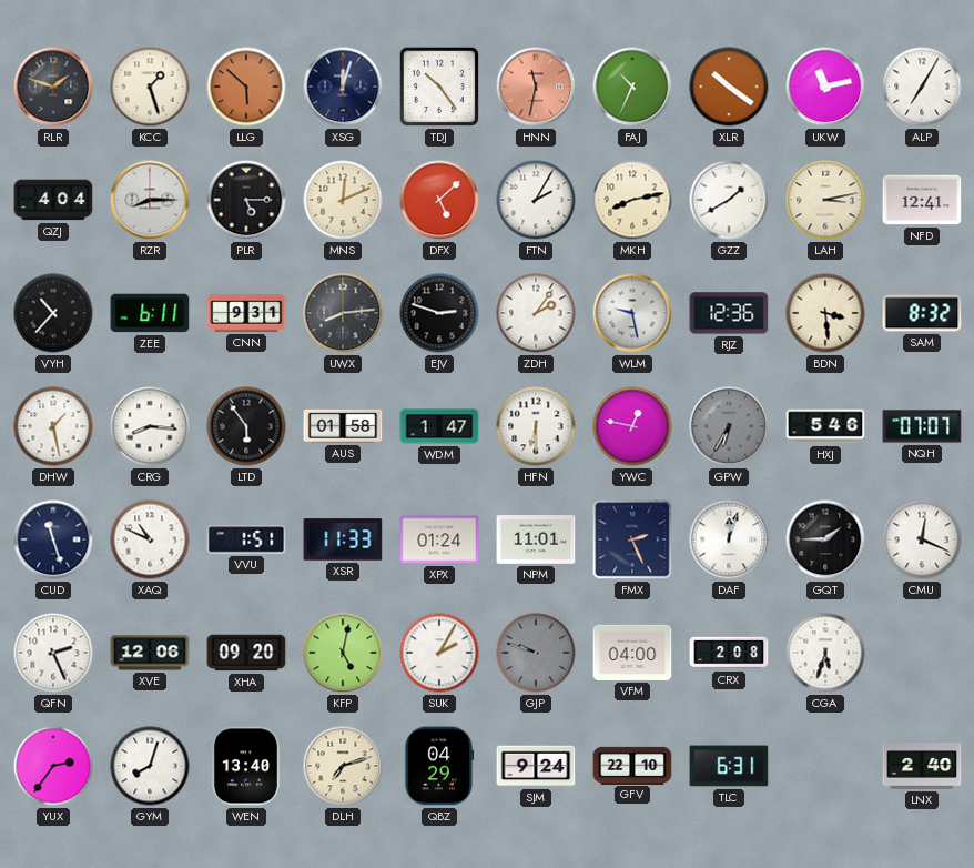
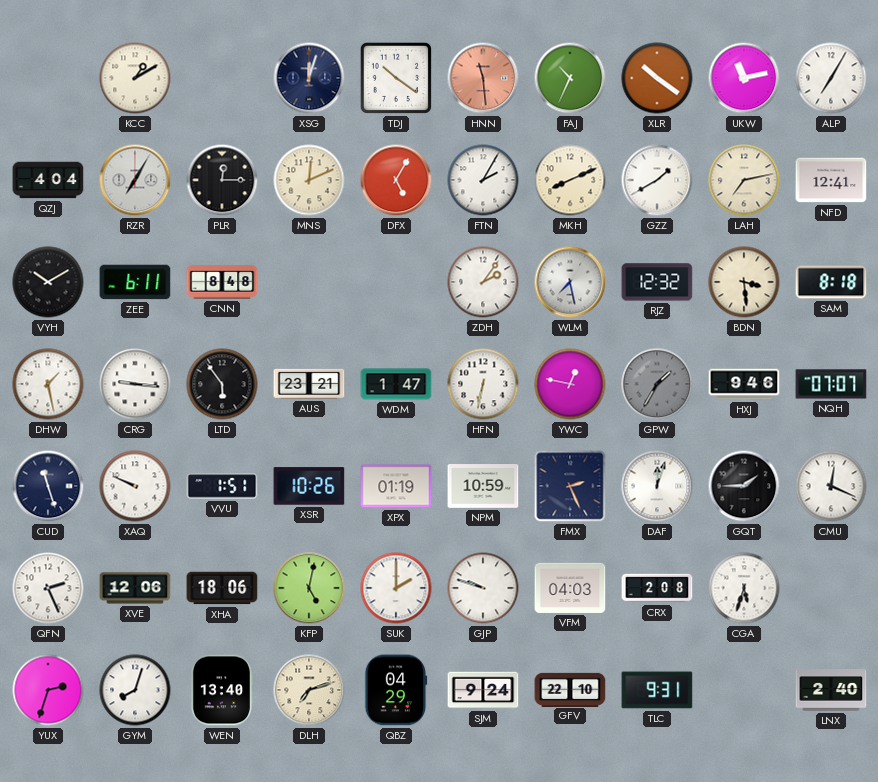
RLR: 1:48 -> none
KCC: 1:27 -> 1:10
LLG: 5:52 -> none
TDJ: 10:24 -> 10:21
HNN: 11:32 -> 11:29
RZR: 8:15 -> 7:05
PLR: 5:15 -> 12:15
DFX: 5:08 -> 5:05
MKH: 8:13 -> 8:11
LAH: 3:13 -> 7:13
VYH: 10:37 -> 10:10
CNN: 9:31 -> 8:48
UWX: 8:14 -> none
EJV: 2:48 -> none
WLM: 9:28 -> 7:28
RJZ: 12:36 -> 12:32
SAM: 8:32 -> 8:18
CRG: 8:16 -> 9:16
AUS: 01:58 -> 23:21
HFN: 6:30 -> 6:32
GPW: 6:35 -> 1:35
HXJ: 5:46 -> 9:46
XAQ: 10:49 -> 9:49
XSR: 11:33 -> 10:26
XPX: 01:24 -> 01:19
NPM: 11:01 -> 10:59
XHA: 09:20 -> 18:06
SUK: 2:05 -> 2:00
GJP dial: grey -> white
VFM: 04:00 -> 04:03
YUX: 2:36 -> 2:33
TLC: 6:31 -> 9:31
